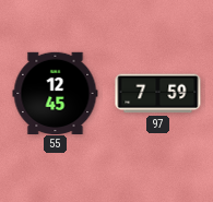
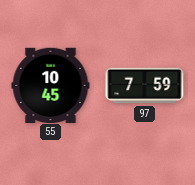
55: 12:45 -> 10:45
